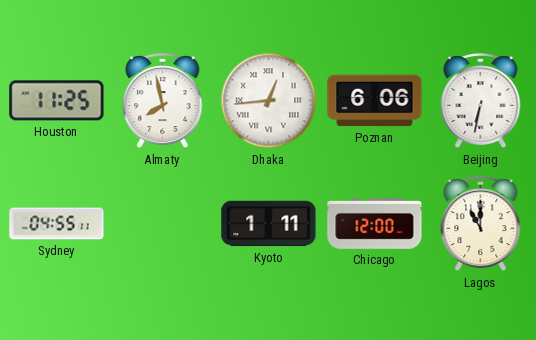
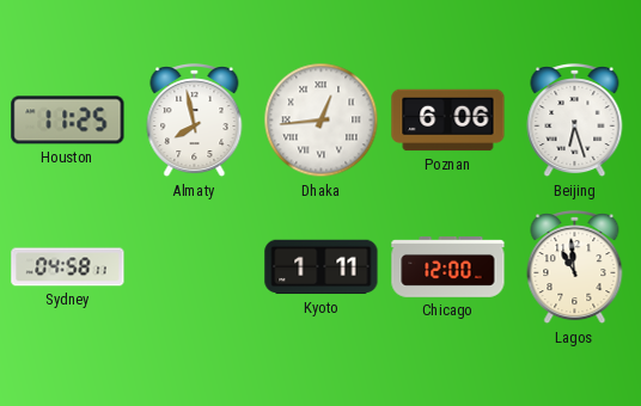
Beijing: 6:32 -> 6:27
Sydney: 04:55 -> 04:58
Lagos: 11:00 -> 10:59
